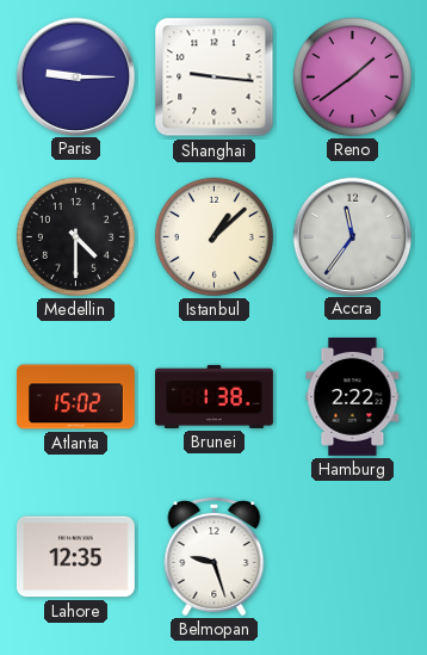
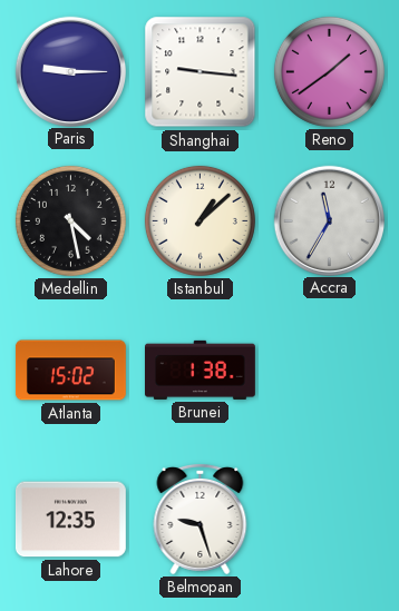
Medellin: 4:30 -> 4:28
Accra: 11:36 -> 11:35
Hamburg: 2:22 -> none
